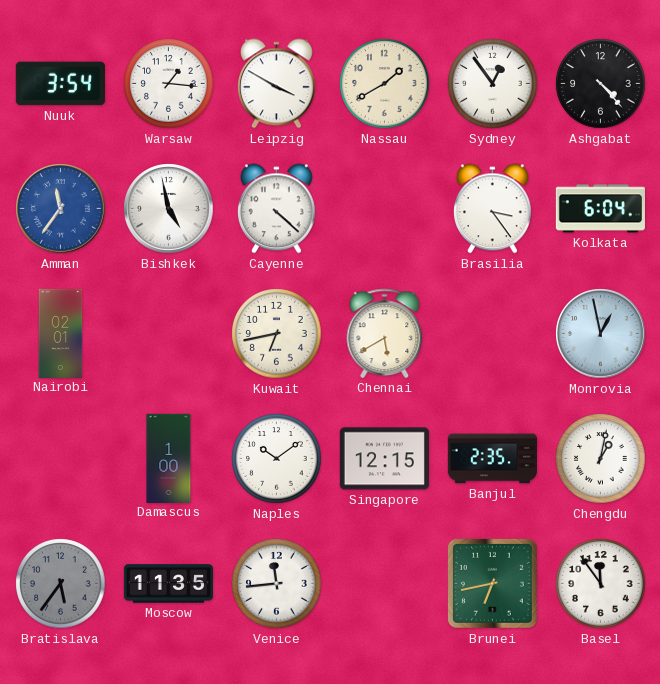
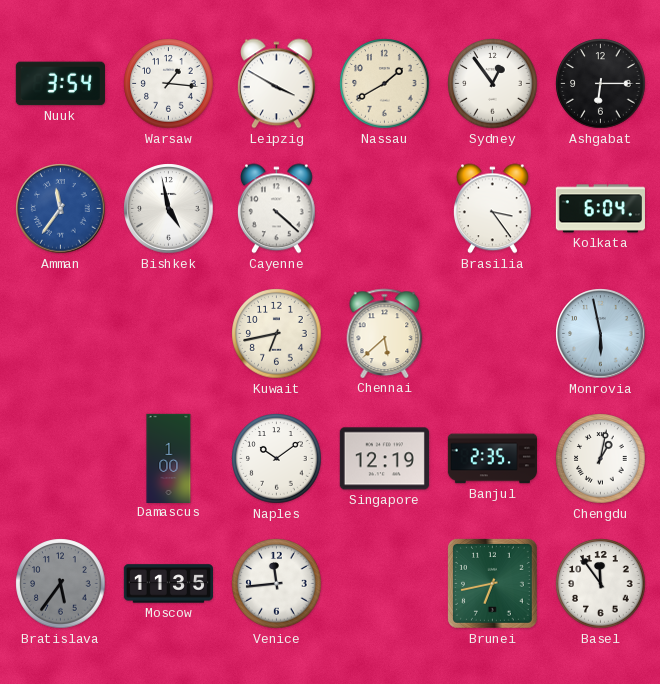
Ashgabat: 4:23 -> 6:15
Nairobi: 02:01 -> none
Chennai: 5:40 -> 5:38
Monrovia: 12:58 -> 5:58
Singapore: 12:15 -> 12:19
